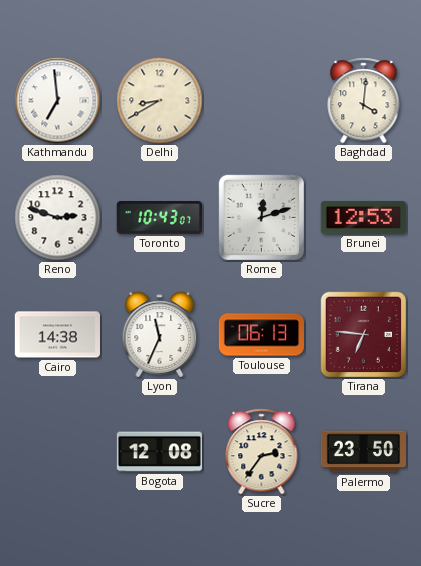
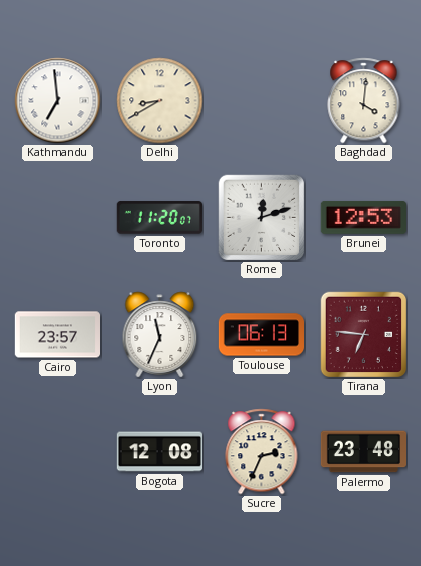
Reno: 2:48 -> none
Toronto: 10:43 -> 11:20
Cairo: 14:38 -> 23:57
Sucre: 2:36 -> 2:34
Palermo: 23:50 -> 23:48
